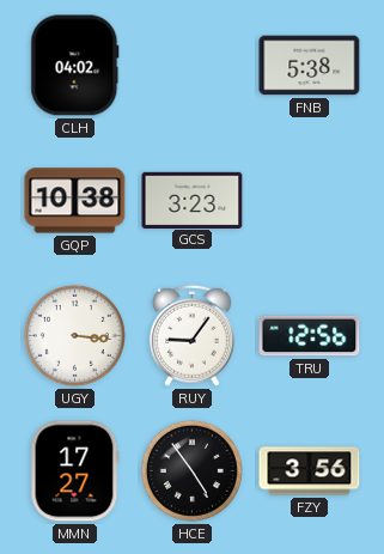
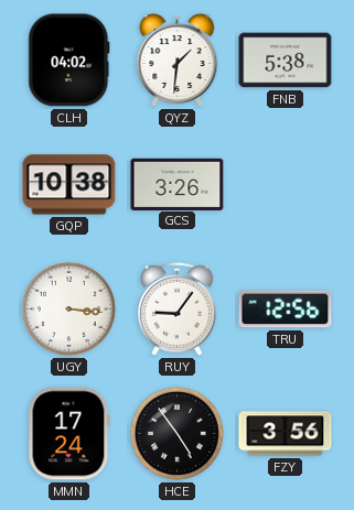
QYZ: none -> 1:31
GCS: 3:23 -> 3:26
MMN: 17:27 -> 17:24
